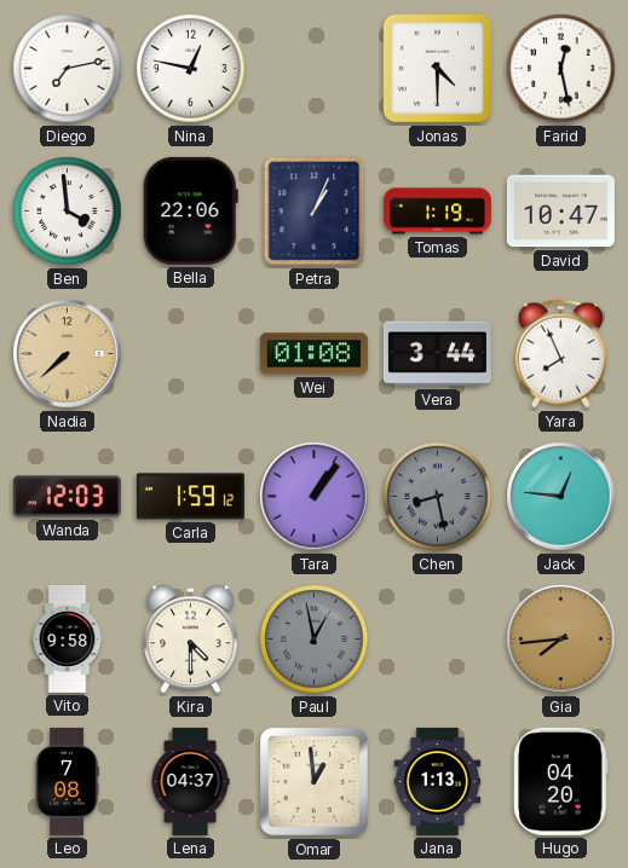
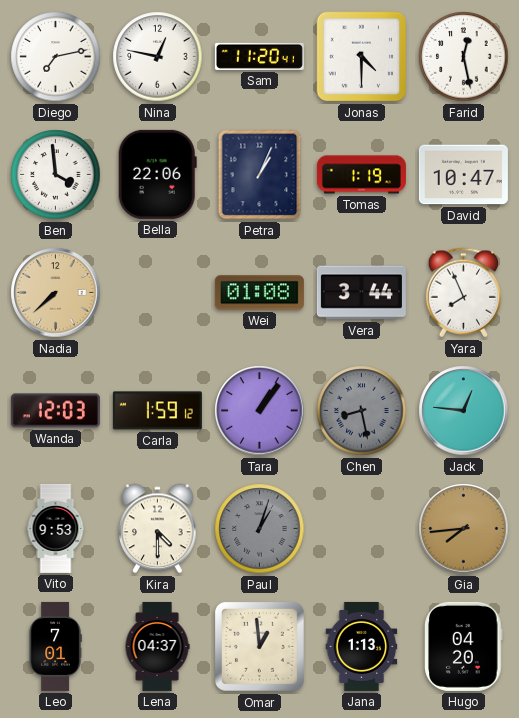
Sam: none -> 11:20
Vito: 9:58 -> 9:53
Paul: 12:58 -> 1:03
Leo: 7:08 -> 7:01
